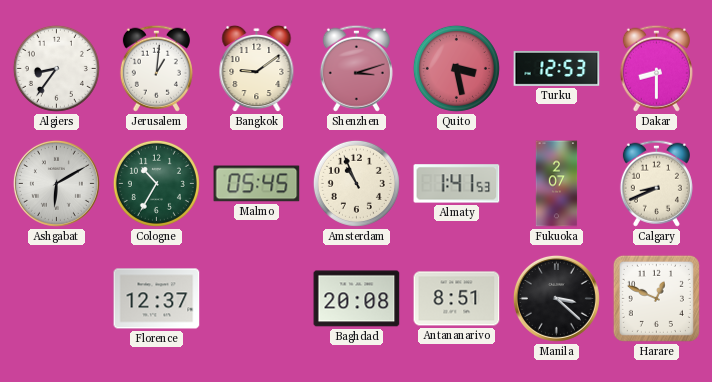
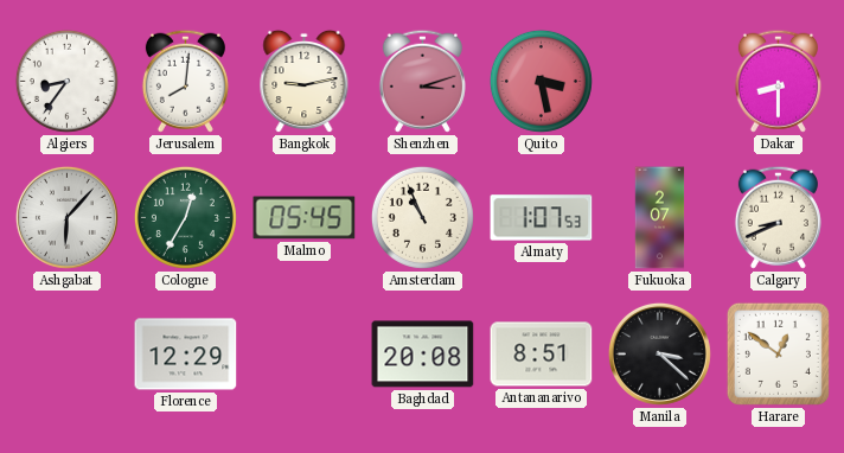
Jerusalem: 1:01 -> 8:01
Bangkok: 9:09 -> 9:13
Turku: 12:53 -> none
Ashgabat: 6:10 -> 6:07
Cologne: 10:35 -> 12:35
Almaty: 1:41 -> 1:07
Florence: 12:37 -> 12:29
Harare: 12:49 -> 12:51
